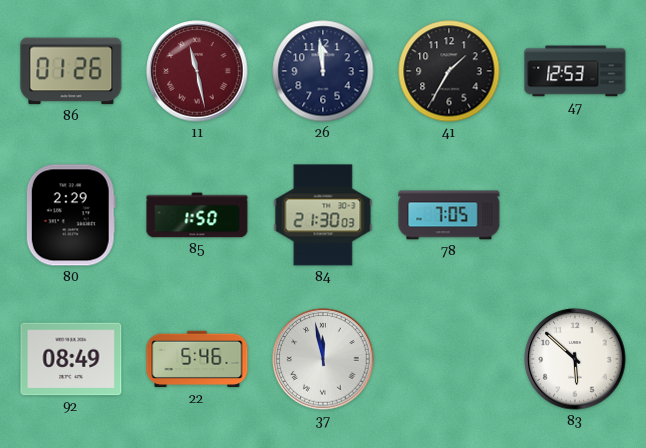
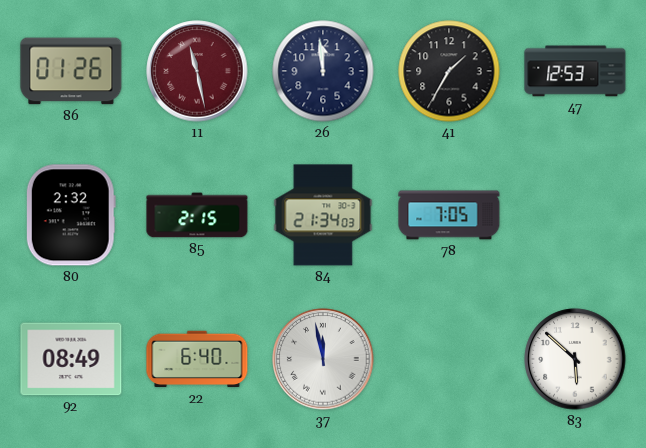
80: 2:29 -> 2:32
85: 1:50 -> 2:15
84: 21:30 -> 21:34
22: 5:46 -> 6:40
